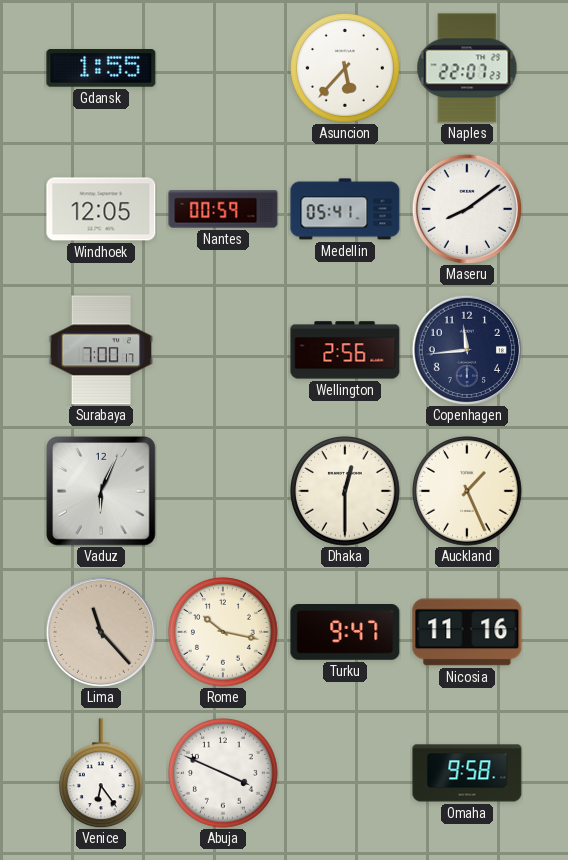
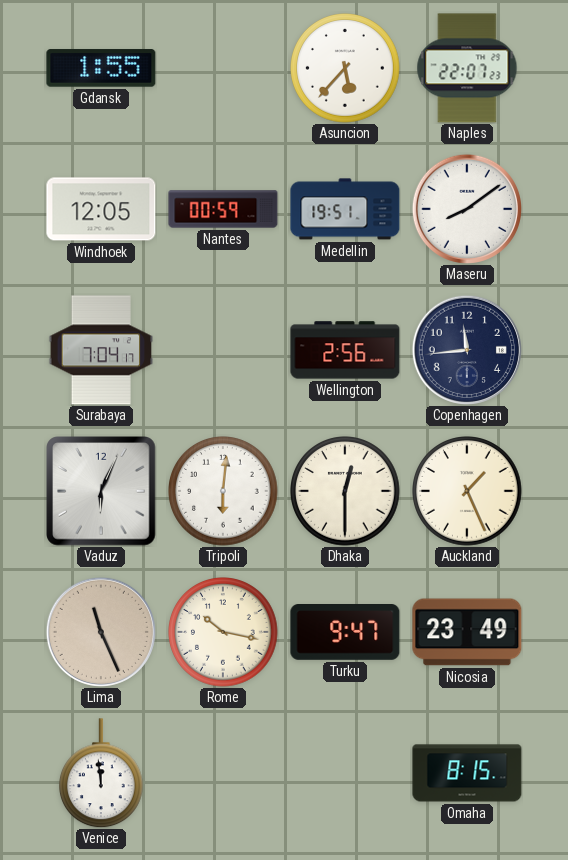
Medellin: 05:41 -> 19:51
Surabaya: 7:00 -> 7:04
Tripoli: none -> 6:01
Lima: 11:23 -> 11:26
Nicosia: 11:16 -> 23:49
Venice: 6:24 -> 11:59
Abuja: 3:49 -> none
Omaha: 9:58 -> 8:15
